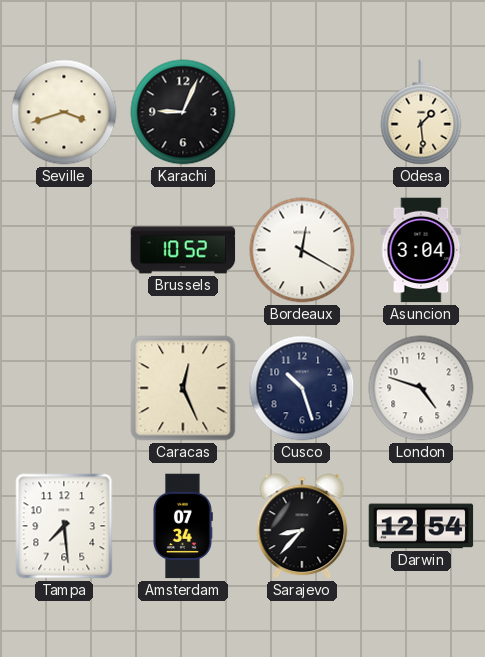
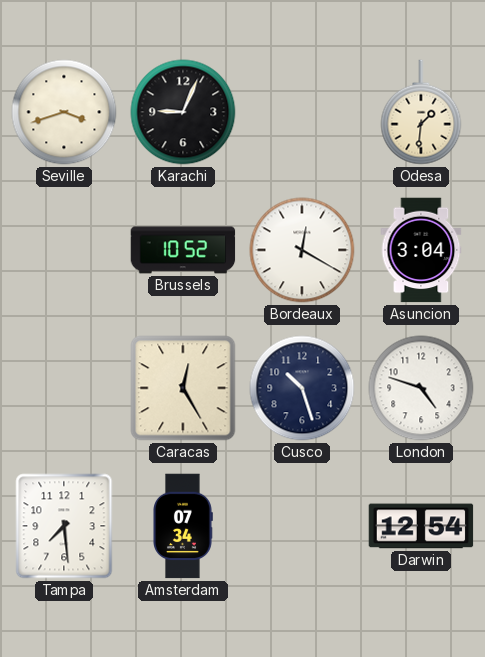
Odesa: 1:29 -> 1:31
Caracas: 12:26 -> 12:25
Sarajevo: 8:37 -> none
